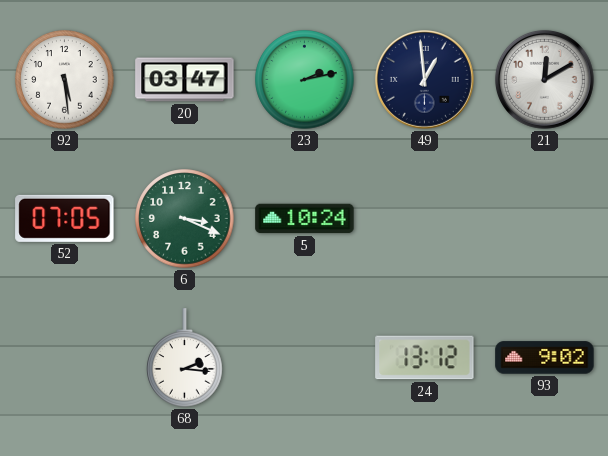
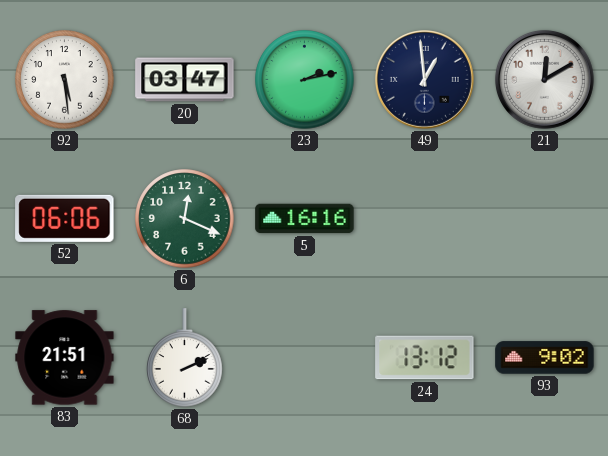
52: 07:05 -> 06:06
6: 3:19 -> 12:19
5: 10:24 -> 16:16
83: none -> 21:51
68: 2:16 -> 2:11
